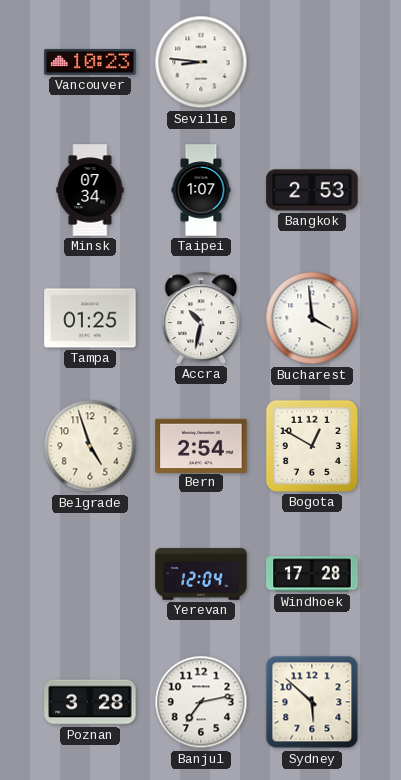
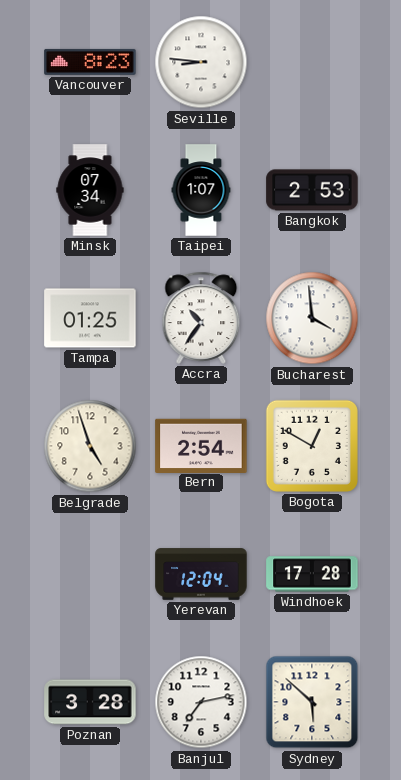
Vancouver: 10:23 -> 8:23
Accra: 10:32 -> 10:36
